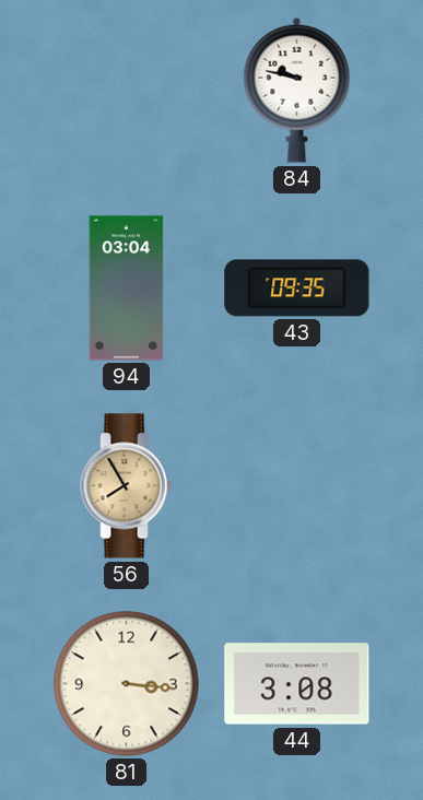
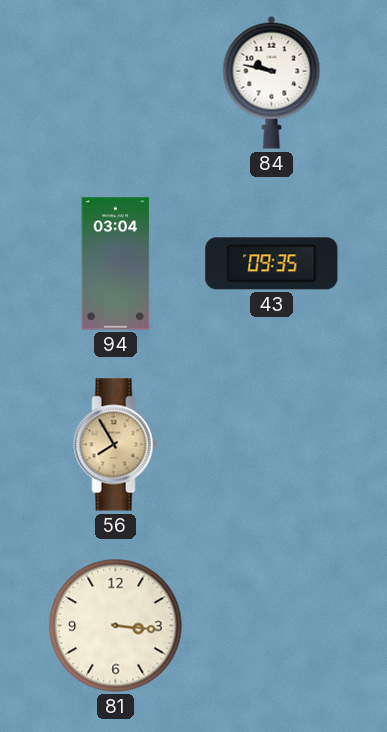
44: 3:08 -> none
